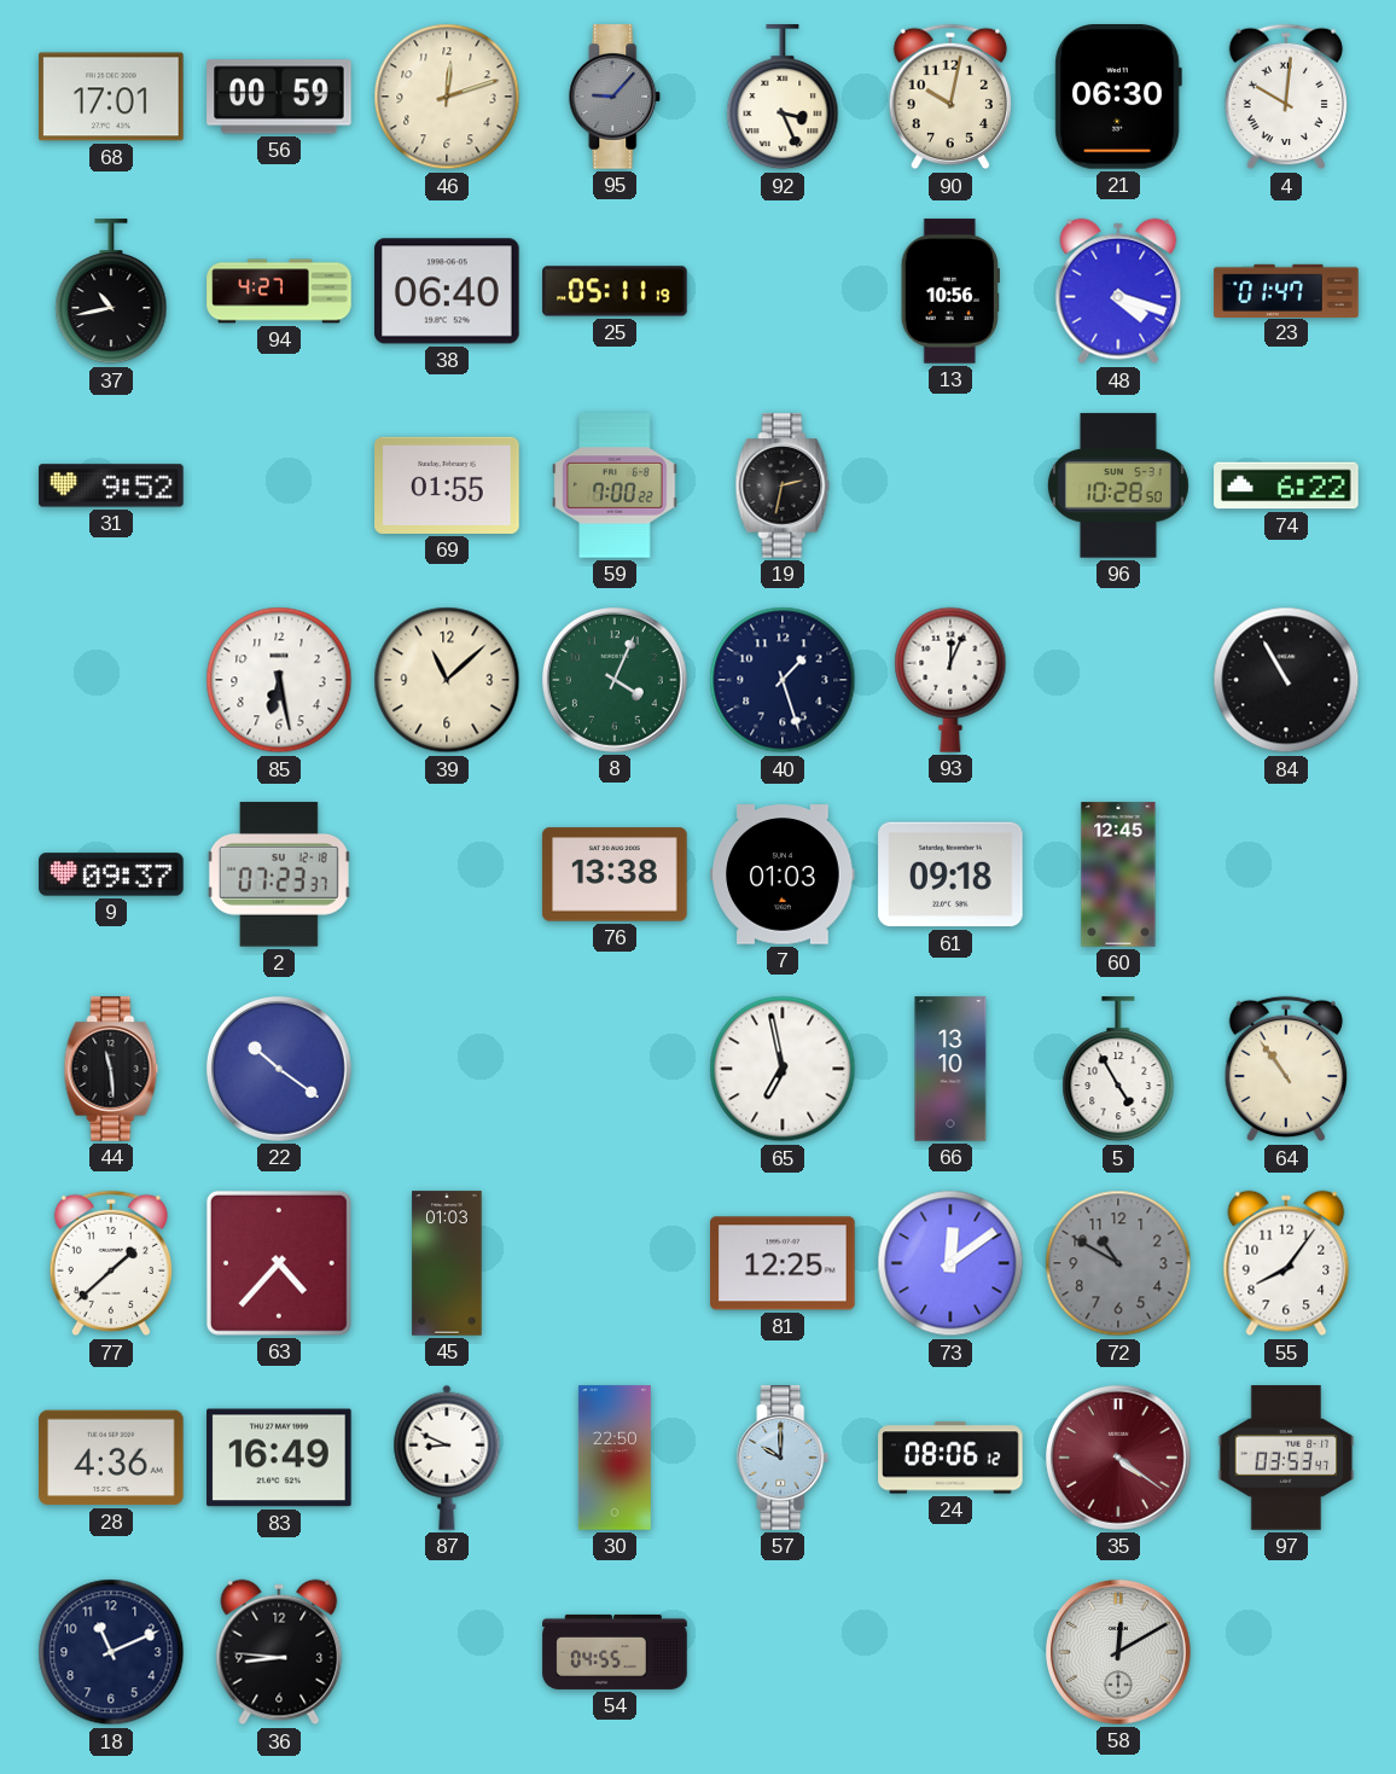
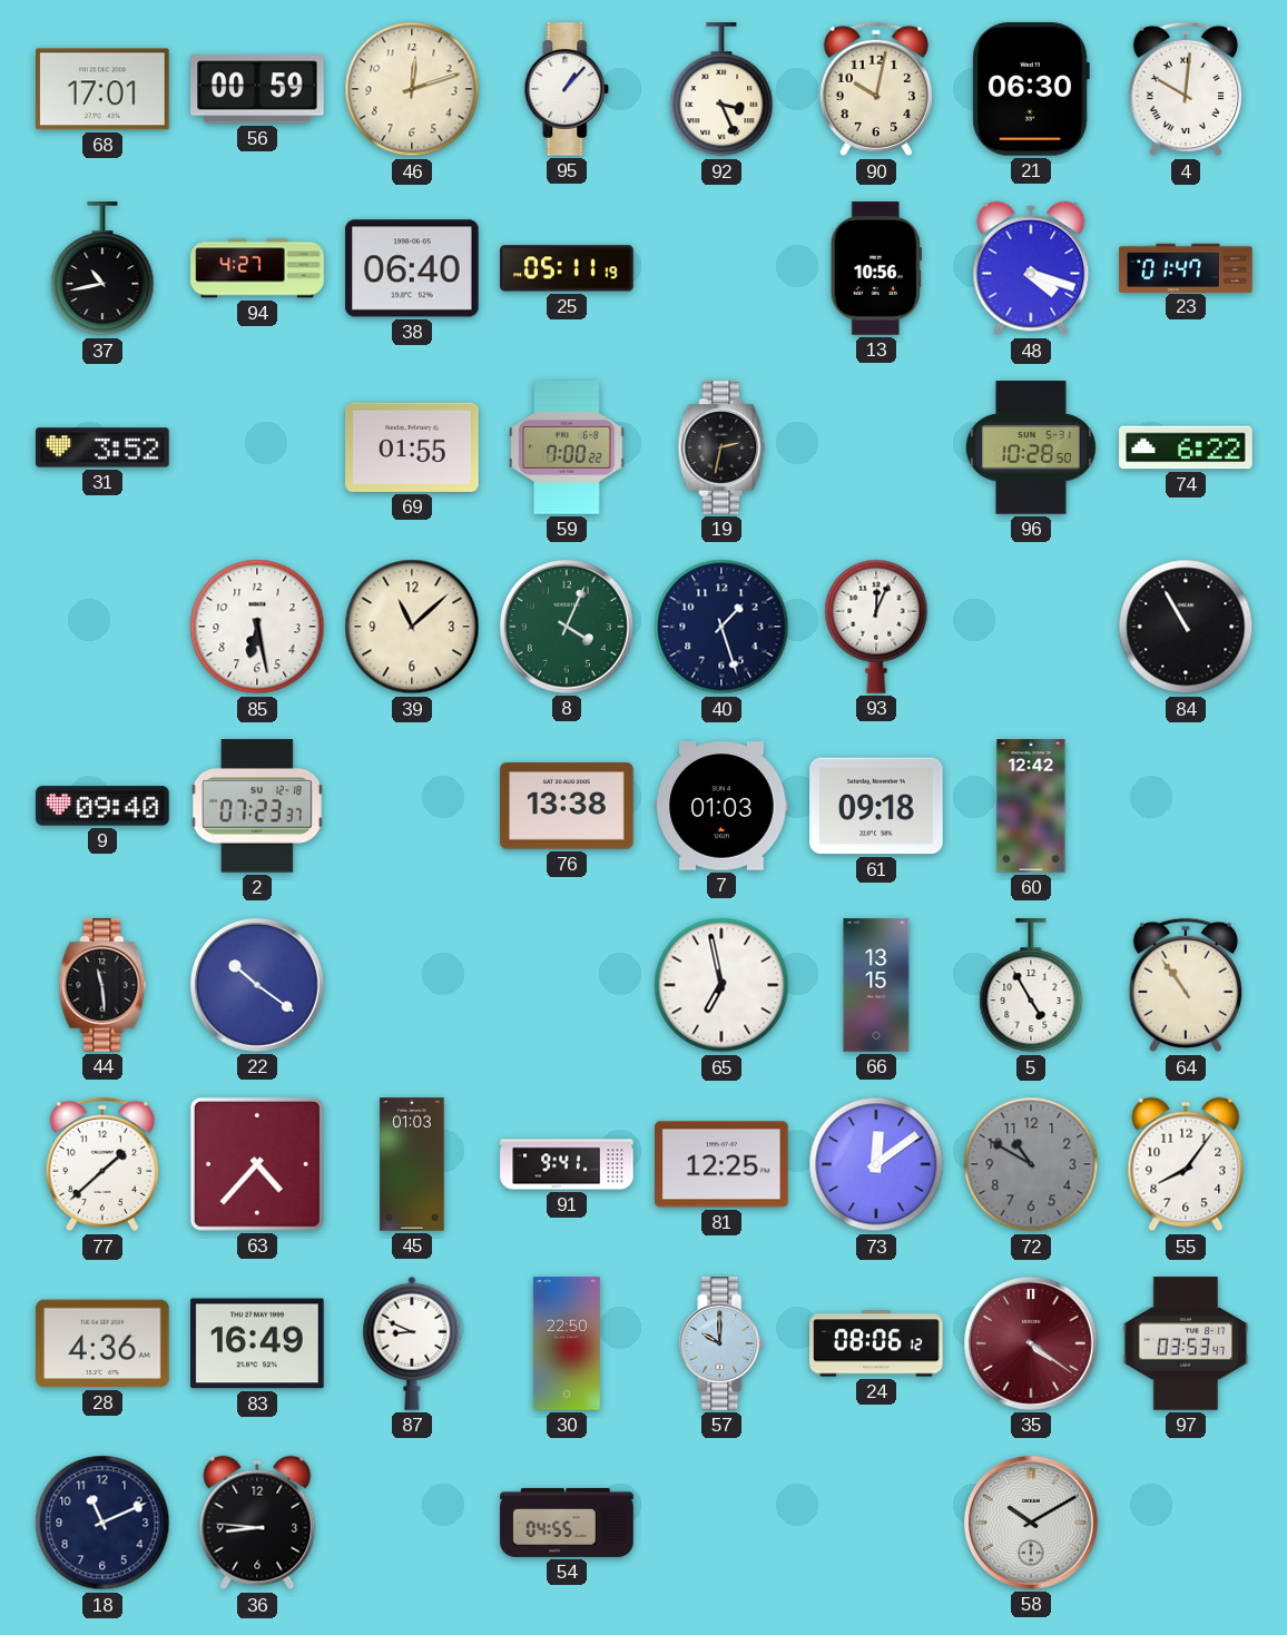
95: 9:07 -> 1:07
95 dial: grey -> white
31: 9:52 -> 3:52
9: 09:37 -> 09:40
60: 12:45 -> 12:42
66: 13:10 -> 13:15
91: none -> 9:41
58: 12:10 -> 10:10
